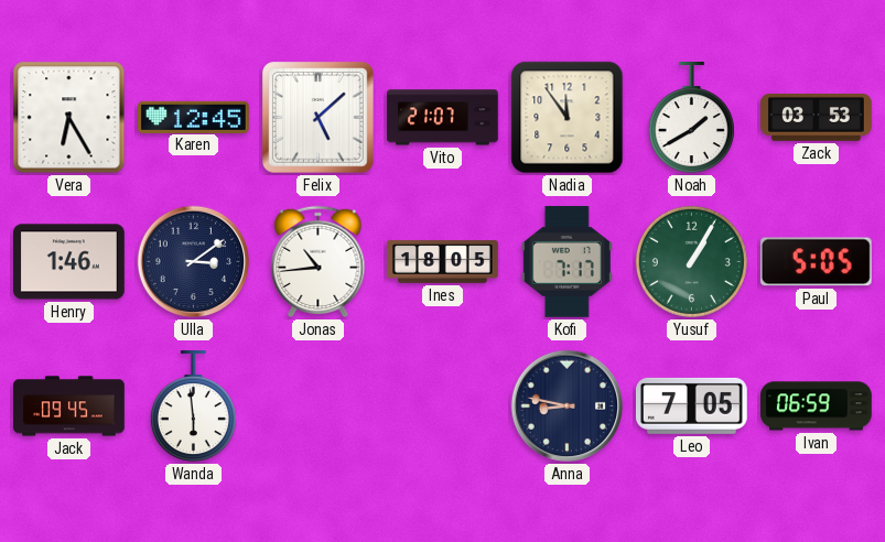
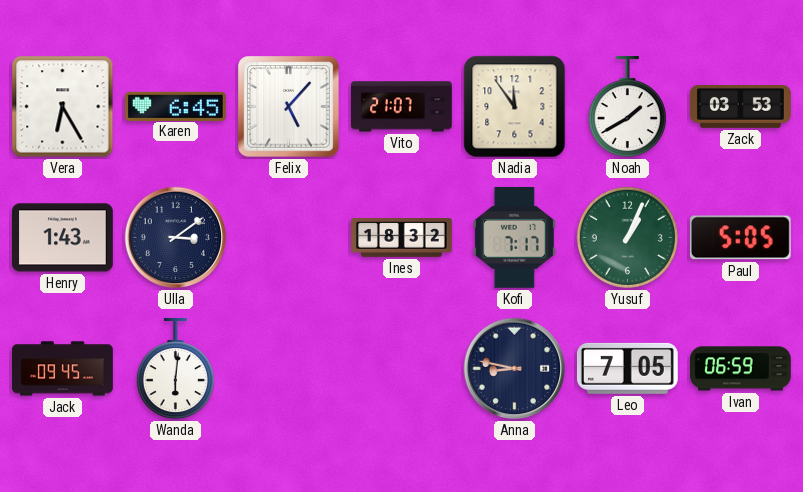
Karen: 12:45 -> 6:45
Felix: 5:08 -> 5:07
Henry: 1:46 -> 1:43
Jonas: 10:44 -> none
Ines: 18:05 -> 18:32
Yusuf: 1:05 -> 1:04
Wanda: 5:59 -> 6:01
